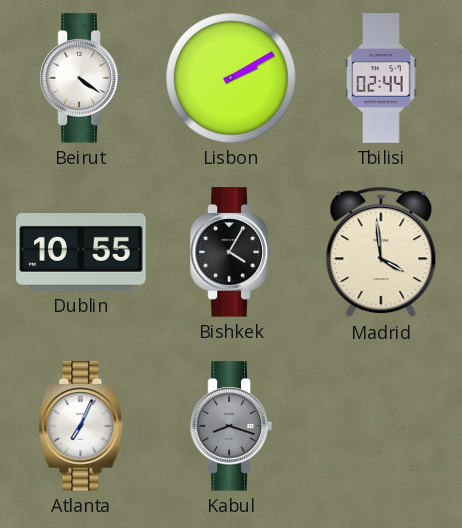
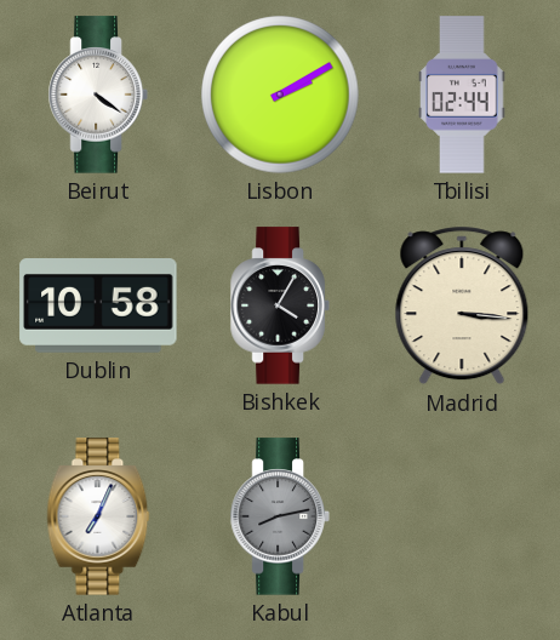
Dublin: 10:55 -> 10:58
Madrid: 3:59 -> 3:16
Kabul: 8:18 -> 8:13
